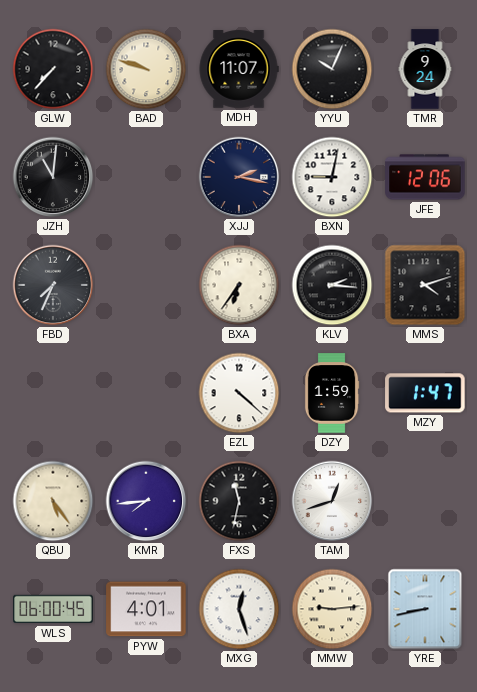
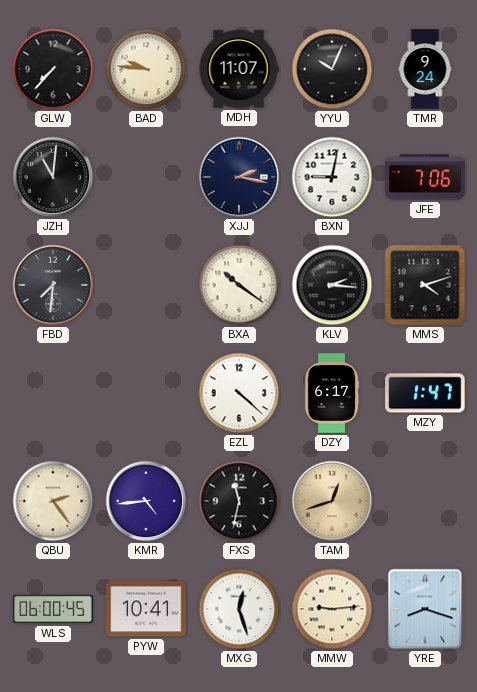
BAD: 9:48 -> 9:46
JFE: 12:06 -> 7:06
FBD: 7:34 -> 7:31
BXA: 6:36 -> 10:21
DZY: 1:59 -> 6:17
QBU: 5:24 -> 2:24
KMR: 7:44 -> 4:44
TAM dial: white -> champagne
PYW: 4:01 -> 10:41
YRE: 8:43 -> 8:18
